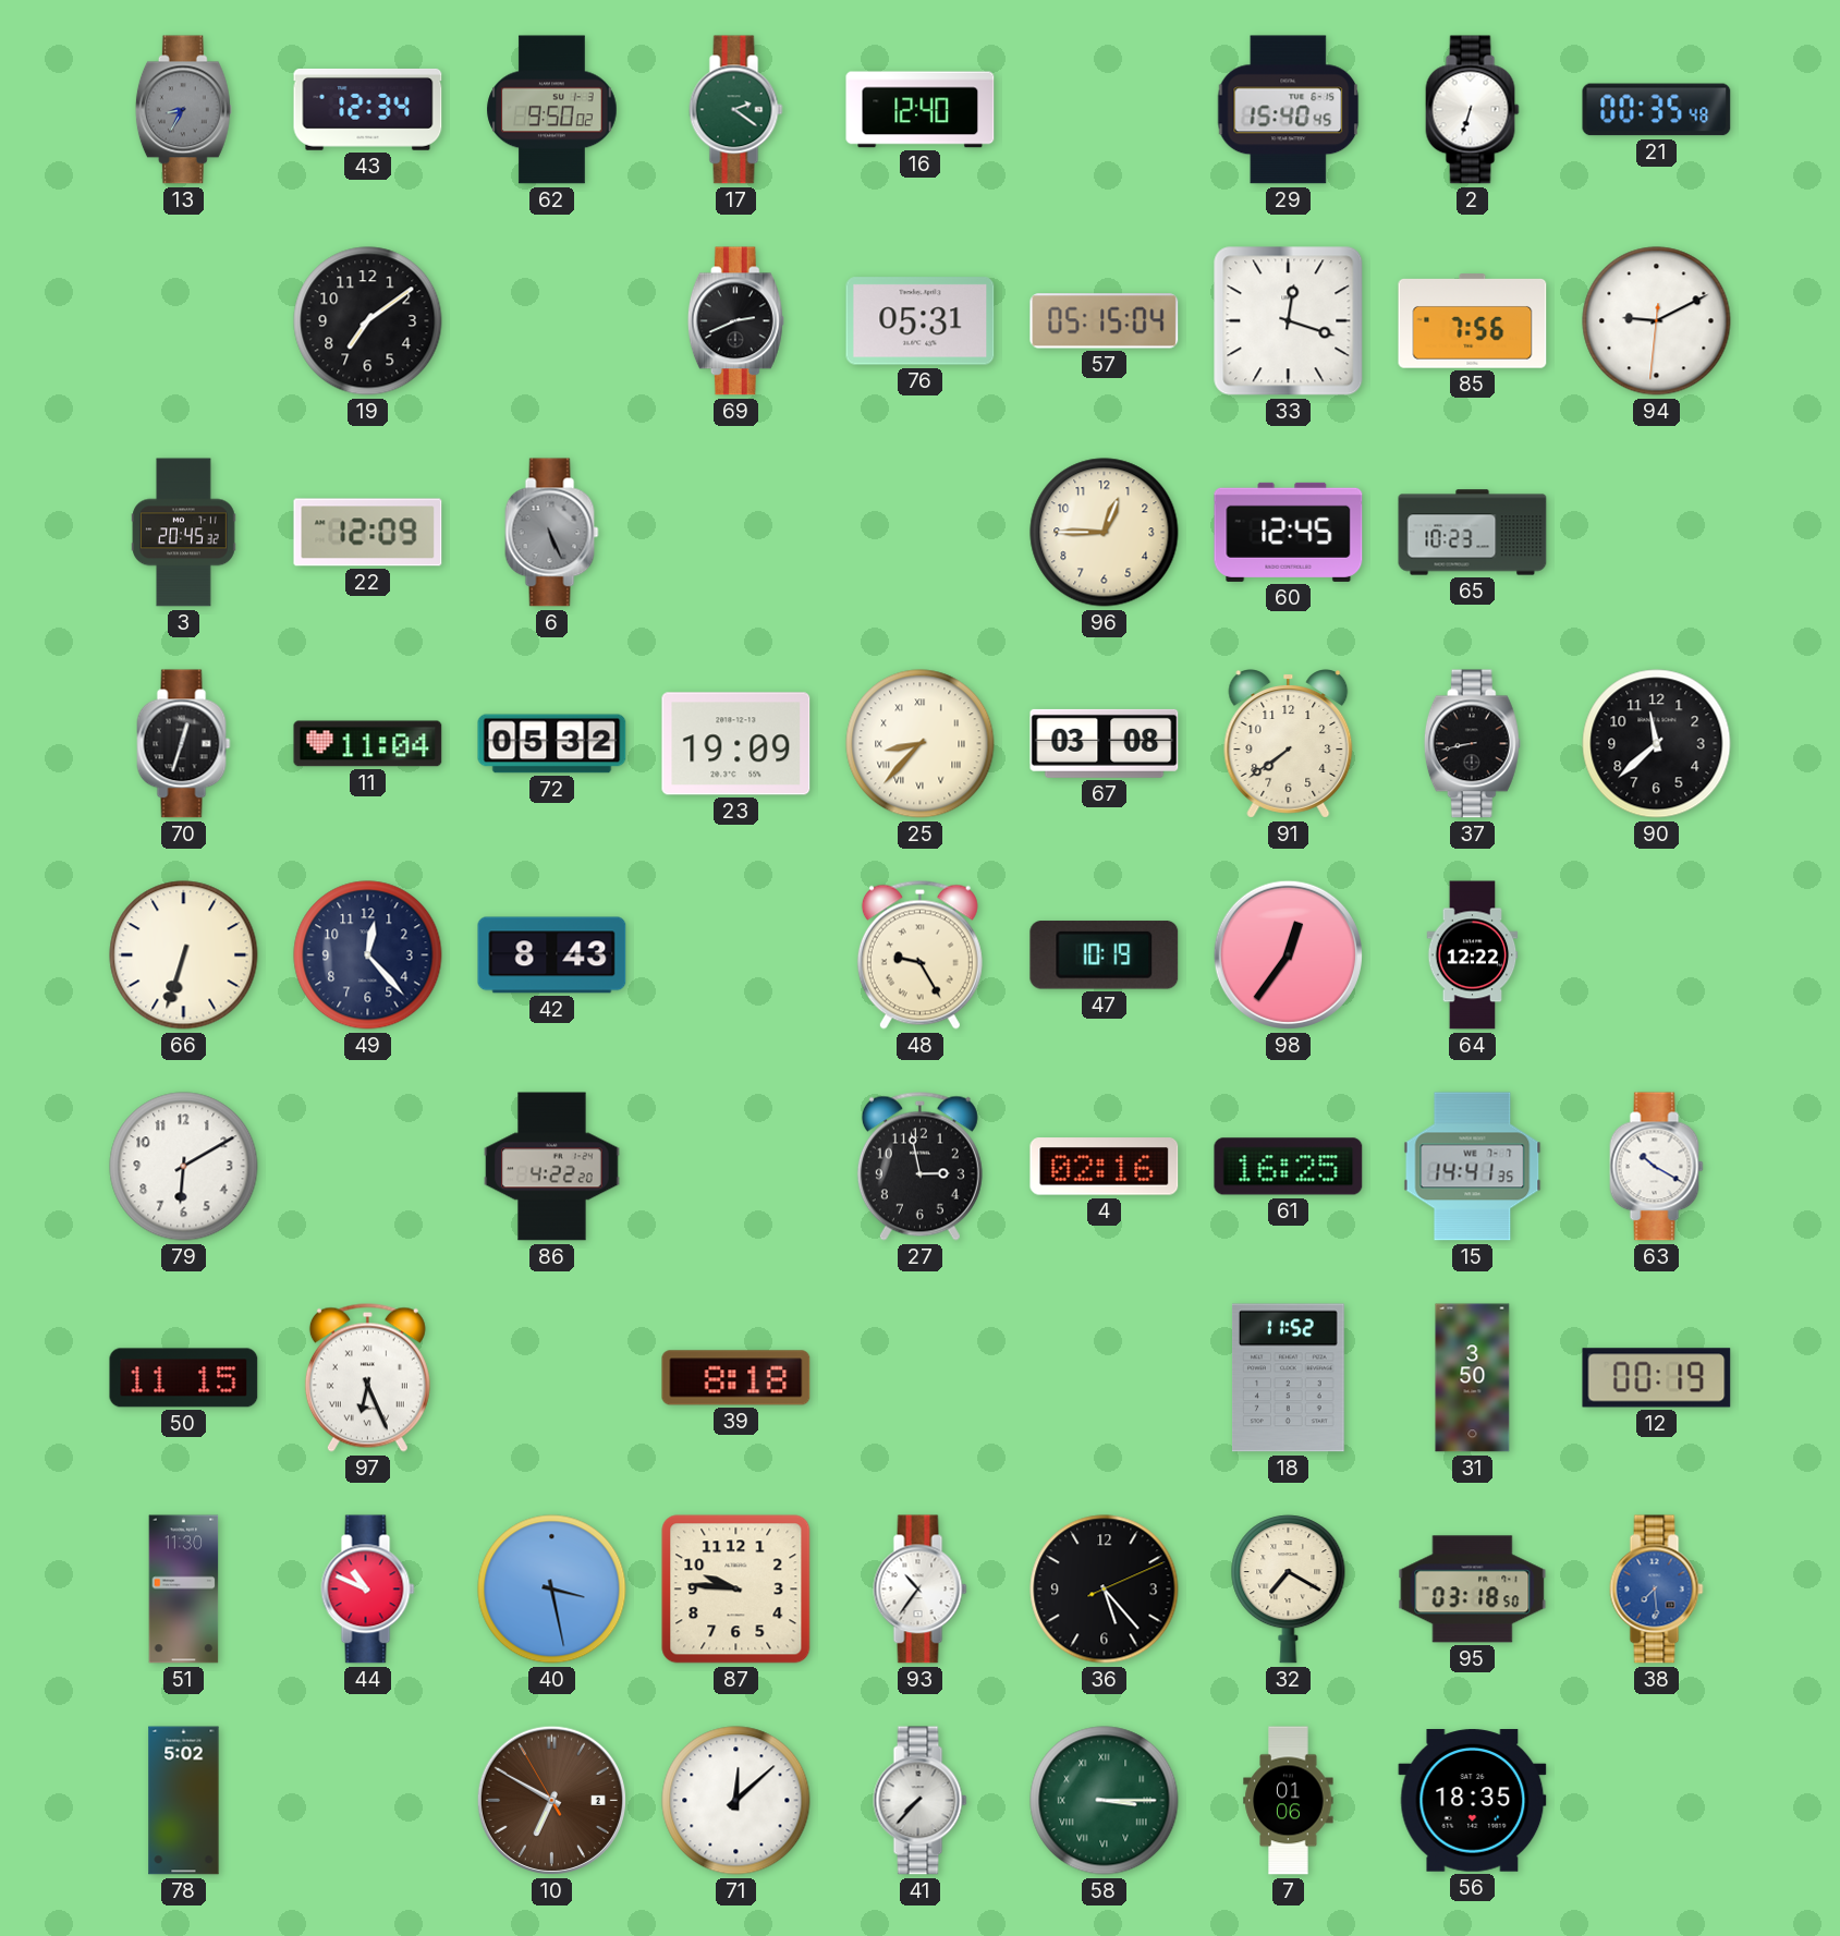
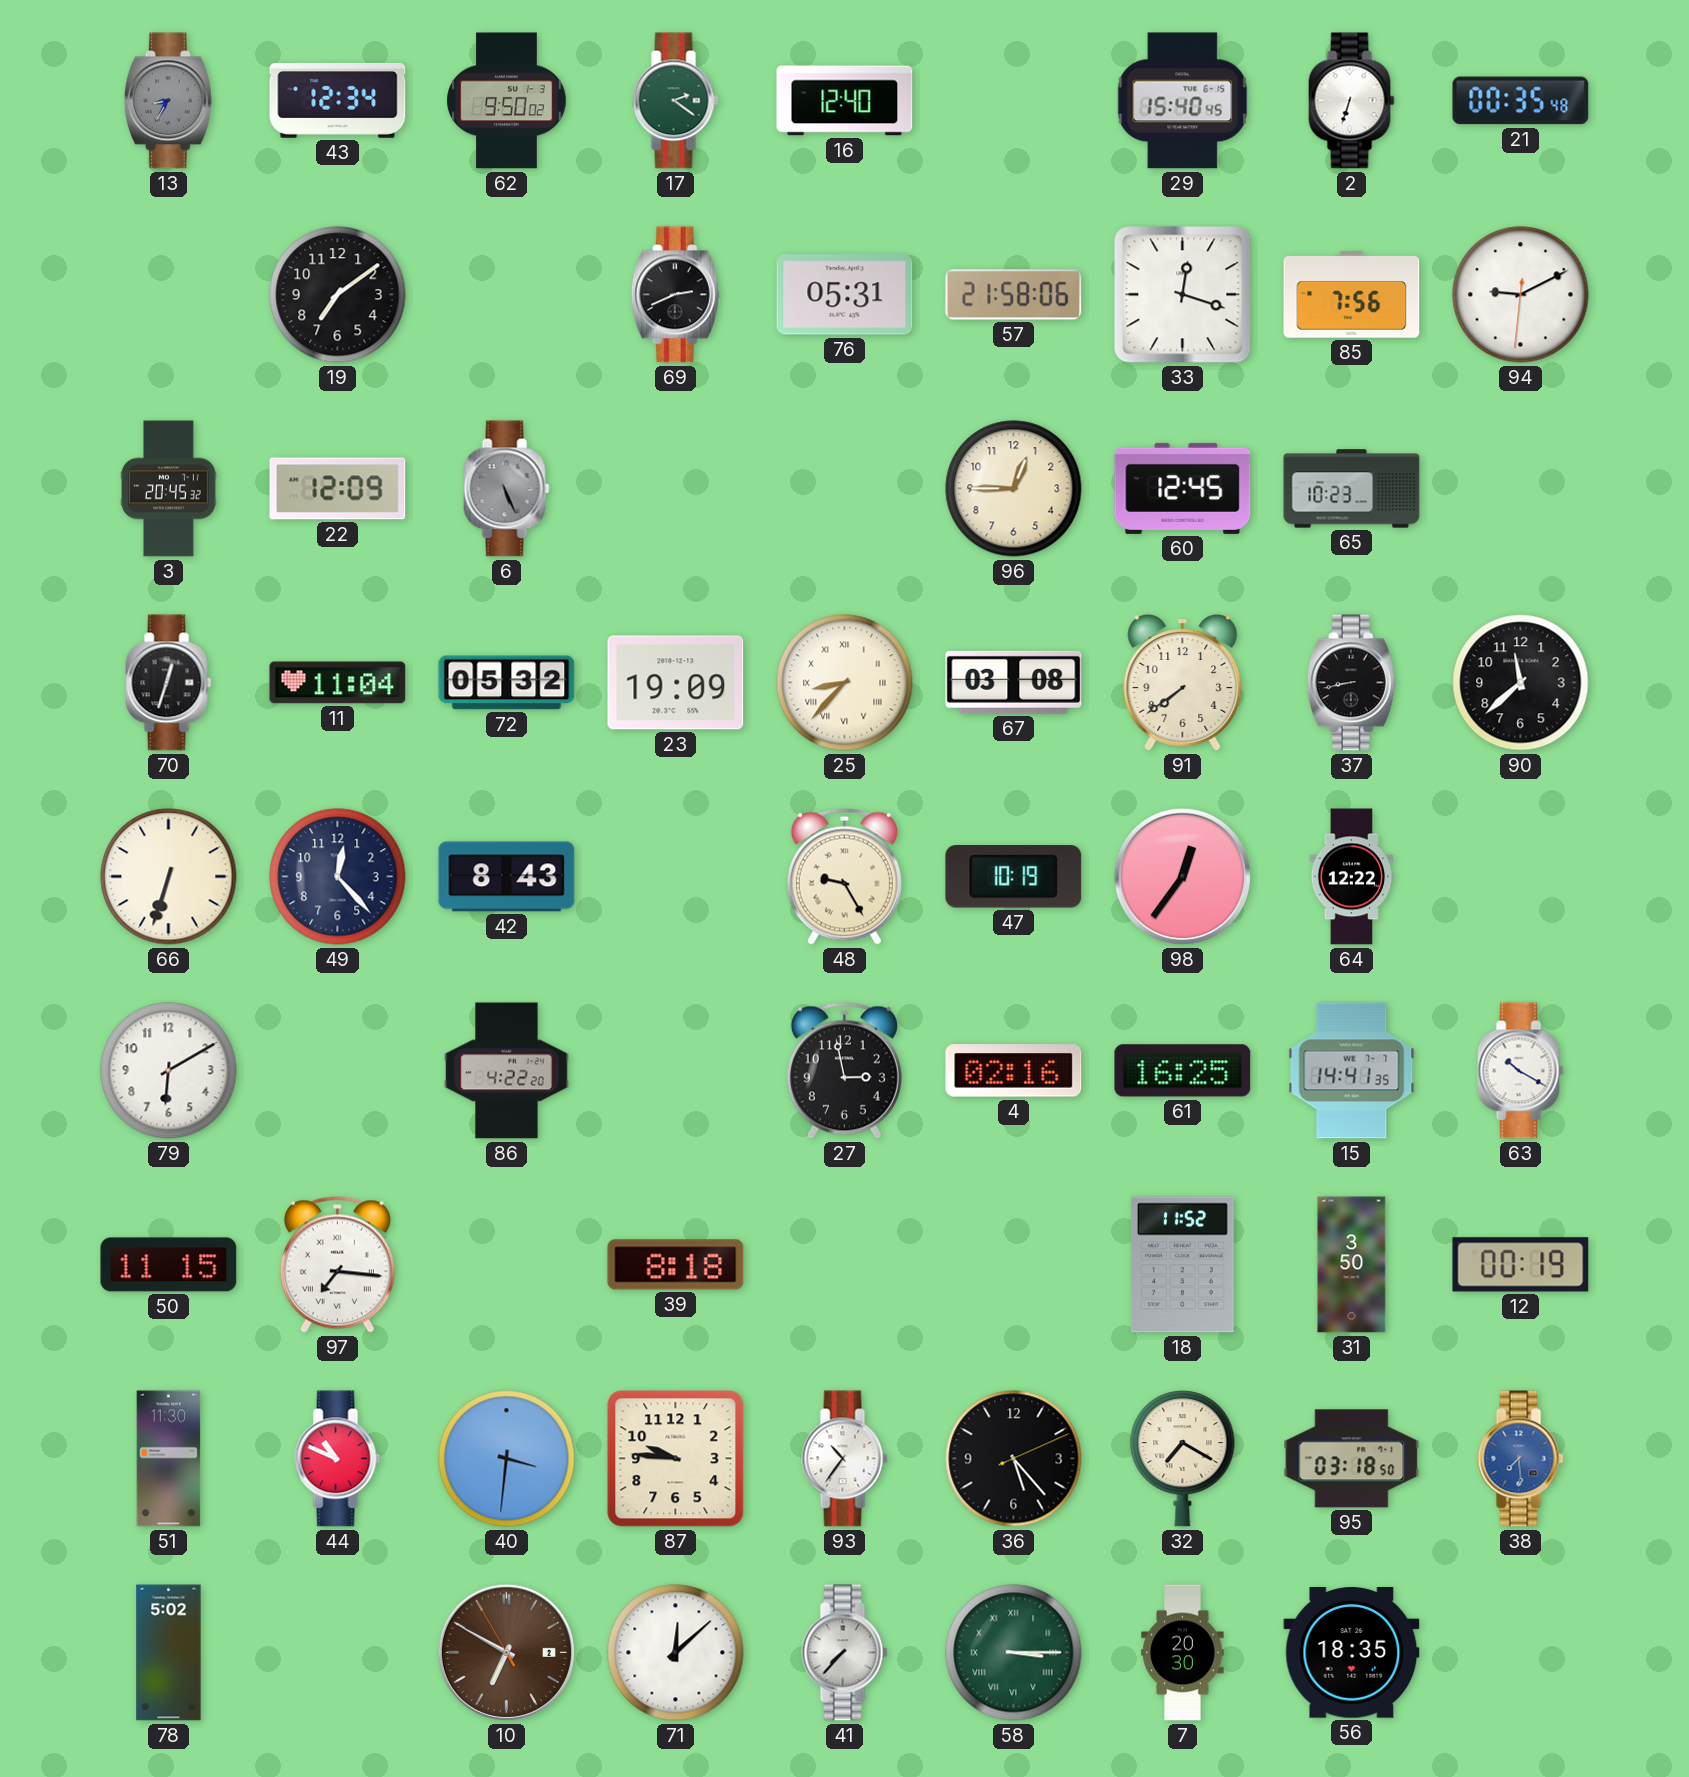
57: 05:15 -> 21:58
97: 6:26 -> 7:16
40: 3:28 -> 3:31
7: 01:06 -> 20:30
